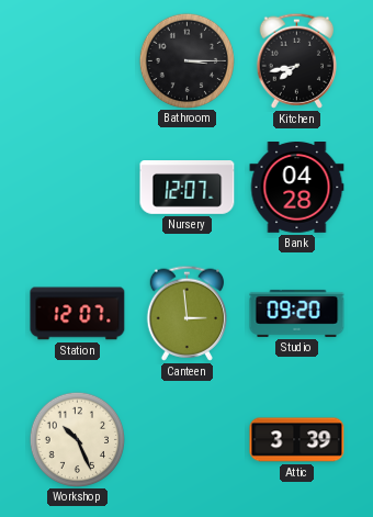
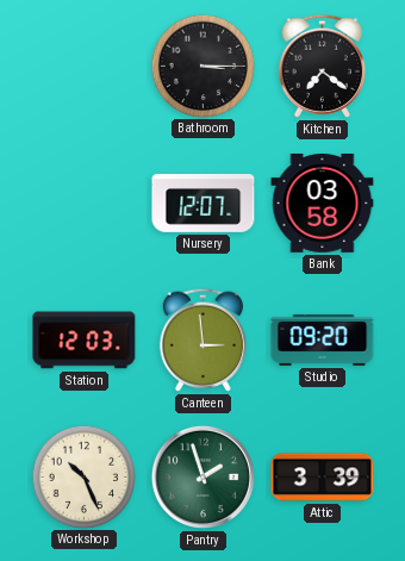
Kitchen: 7:43 -> 7:21
Bank: 04:28 -> 03:58
Station: 12:07 -> 12:03
Pantry: none -> 1:57
